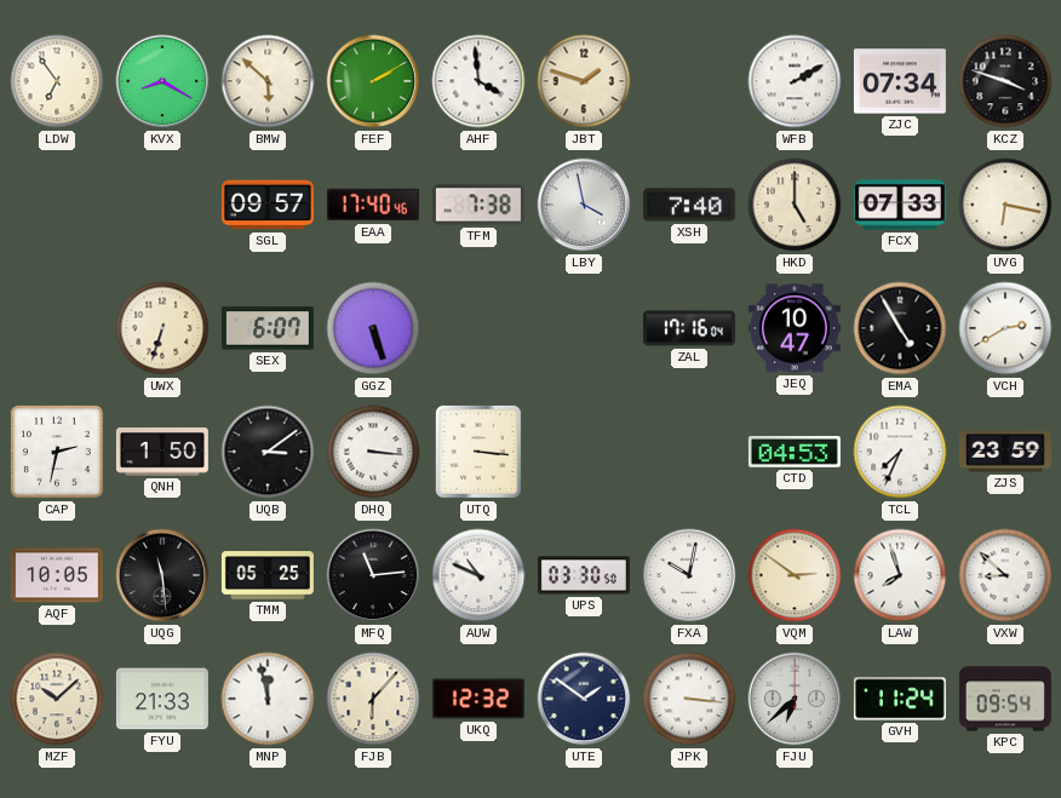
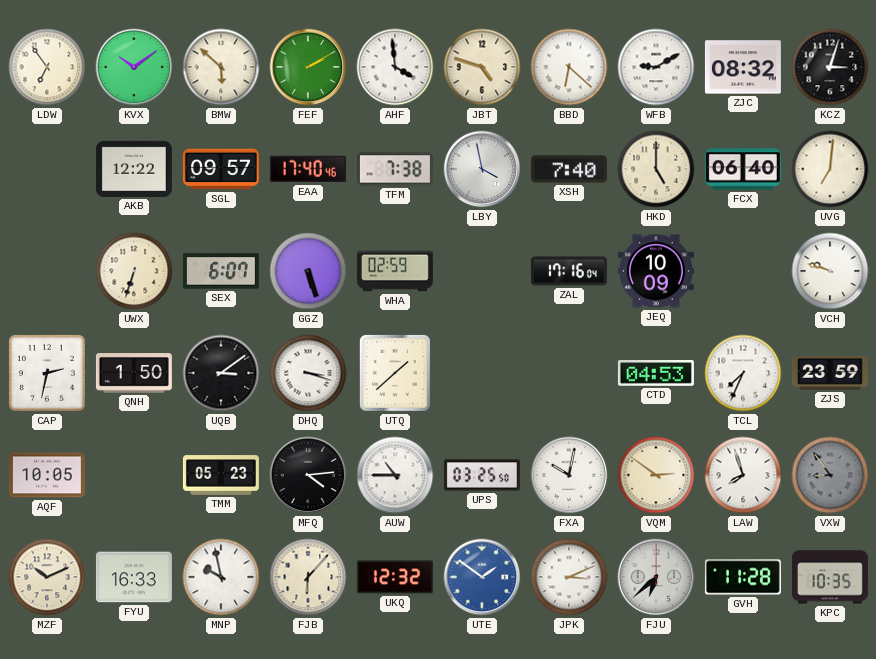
KVX: 8:20 -> 10:09
JBT: 1:48 -> 4:48
BBD: none -> 6:22
WFB: 2:10 -> 9:10
ZJC: 07:34 -> 08:32
KCZ: 3:48 -> 3:03
AKB: none -> 12:22
FCX: 07:33 -> 06:40
UVG: 6:17 -> 7:01
WHA: none -> 02:59
JEQ: 10:47 -> 10:09
EMA: 4:55 -> none
VCH: 2:40 -> 9:48
DHQ: 3:16 -> 3:18
UTQ: 3:16 -> 1:38
UQG: 11:29 -> none
TMM: 05:25 -> 05:23
MFQ: 11:14 -> 4:14
AUW: 10:49 -> 10:45
UPS: 03:30 -> 03:25
VXW: 8:52 -> 8:54
VXW dial: white -> grey
MZF: 10:08 -> 10:11
FYU: 21:33 -> 16:33
MNP: 11:58 -> 9:58
UTE dial: navy -> blue
JPK: 3:16 -> 3:11
GVH: 11:24 -> 11:28
KPC: 09:54 -> 10:35
